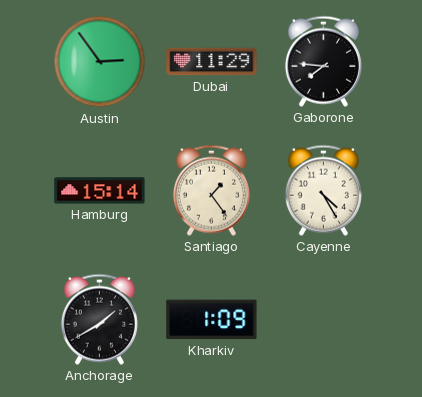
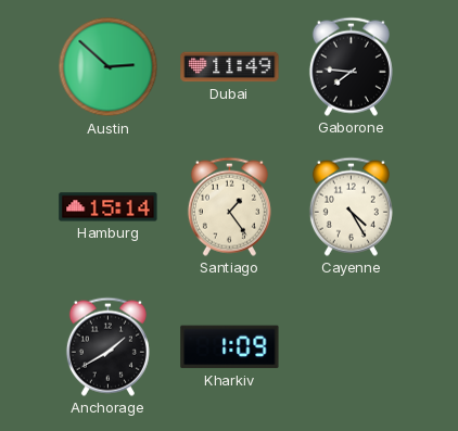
Austin: 2:54 -> 2:52
Dubai: 11:29 -> 11:49
